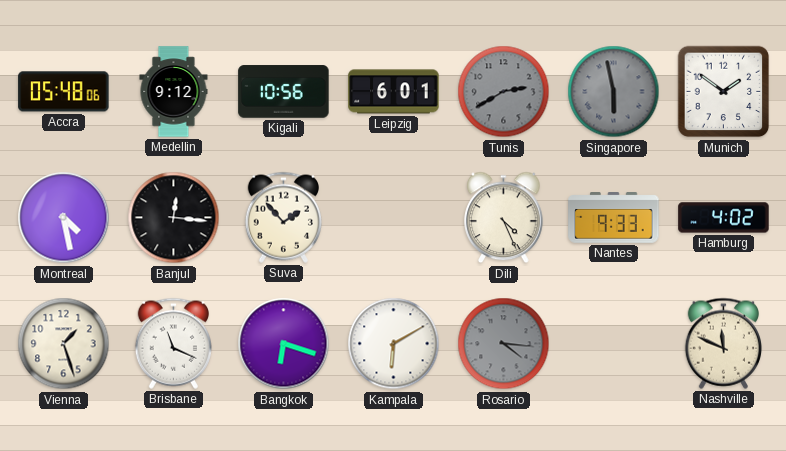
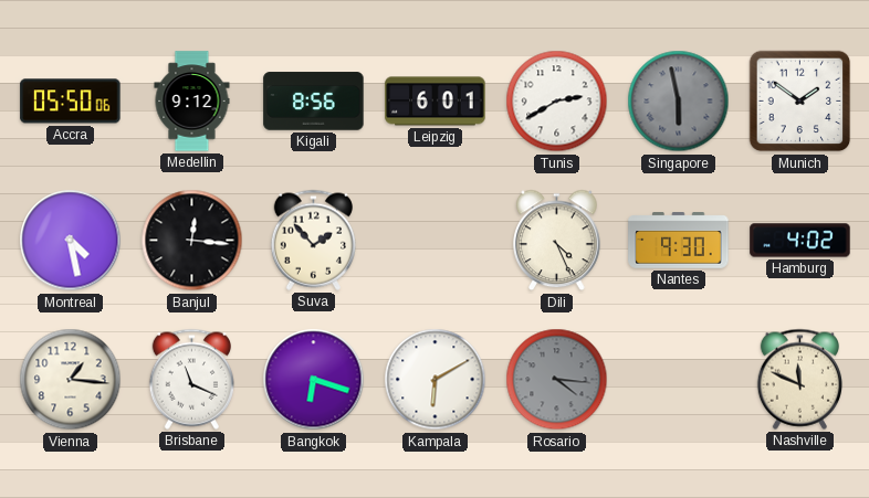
Accra: 05:48 -> 05:50
Kigali: 10:56 -> 8:56
Tunis dial: grey -> white
Nantes: 9:33 -> 9:30
Vienna: 1:27 -> 1:16
